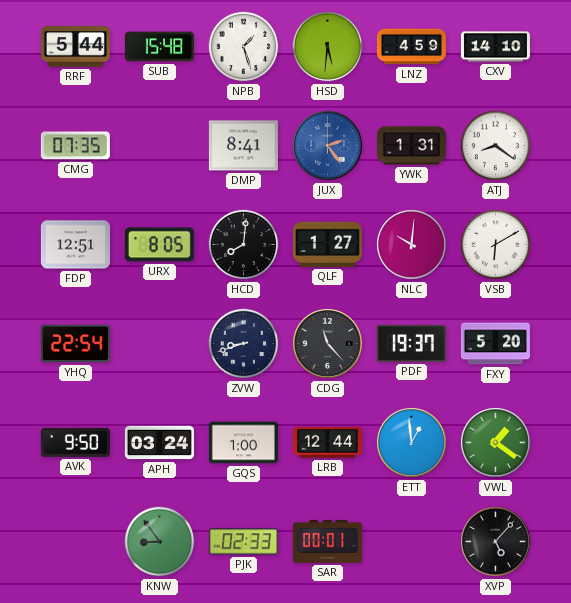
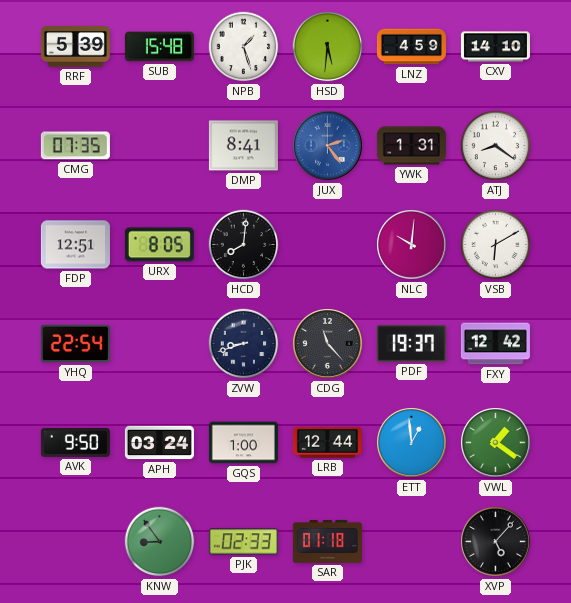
RRF: 5:44 -> 5:39
QLF: 1:27 -> none
FXY: 5:20 -> 12:42
SAR: 00:01 -> 01:18
